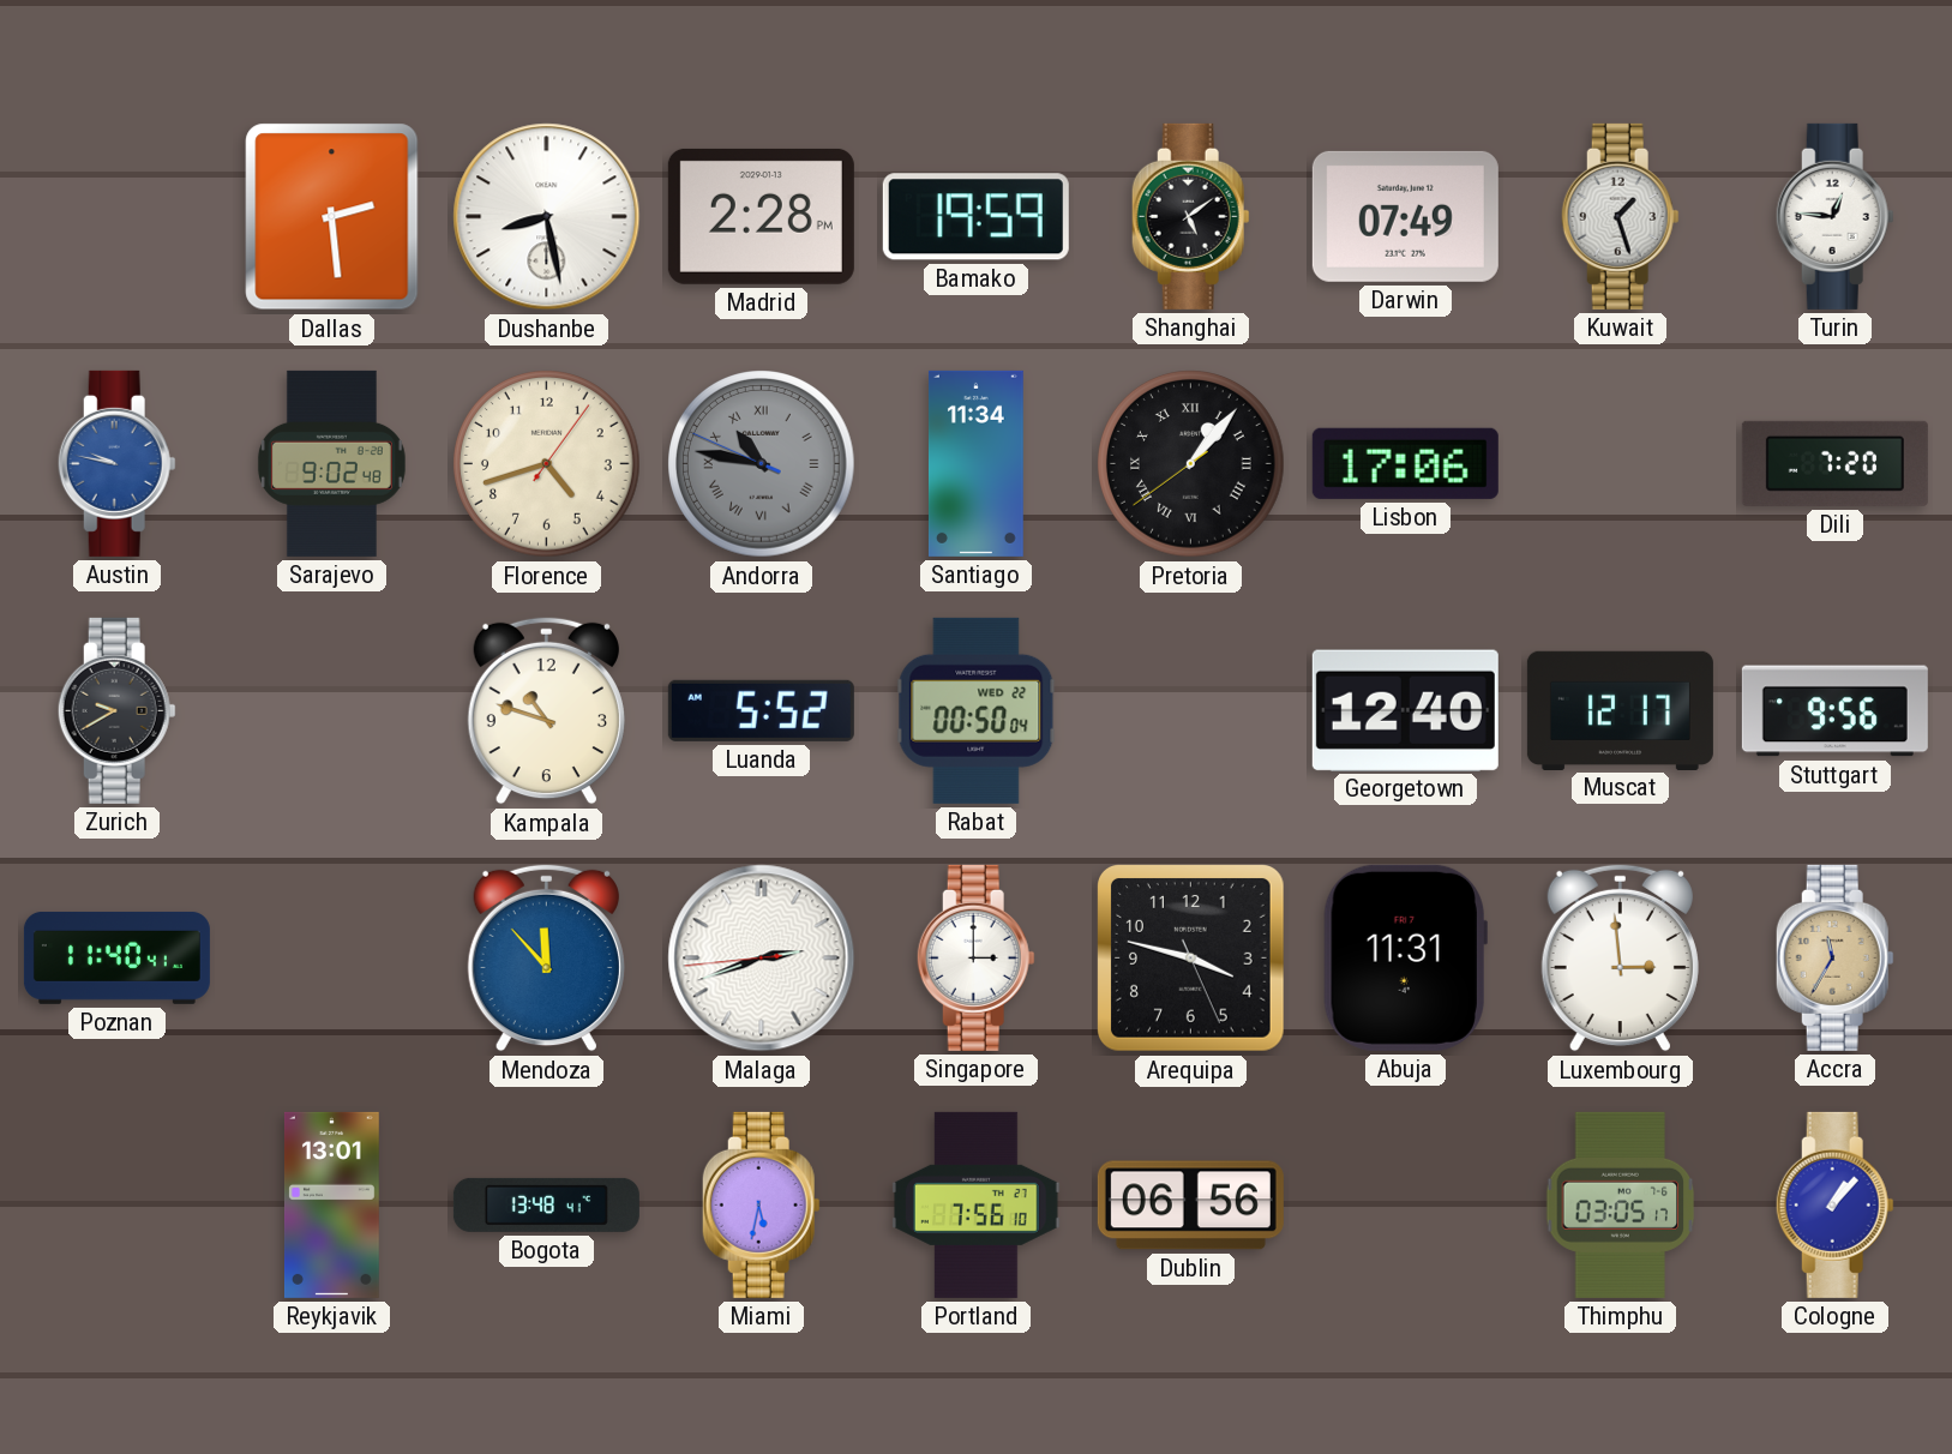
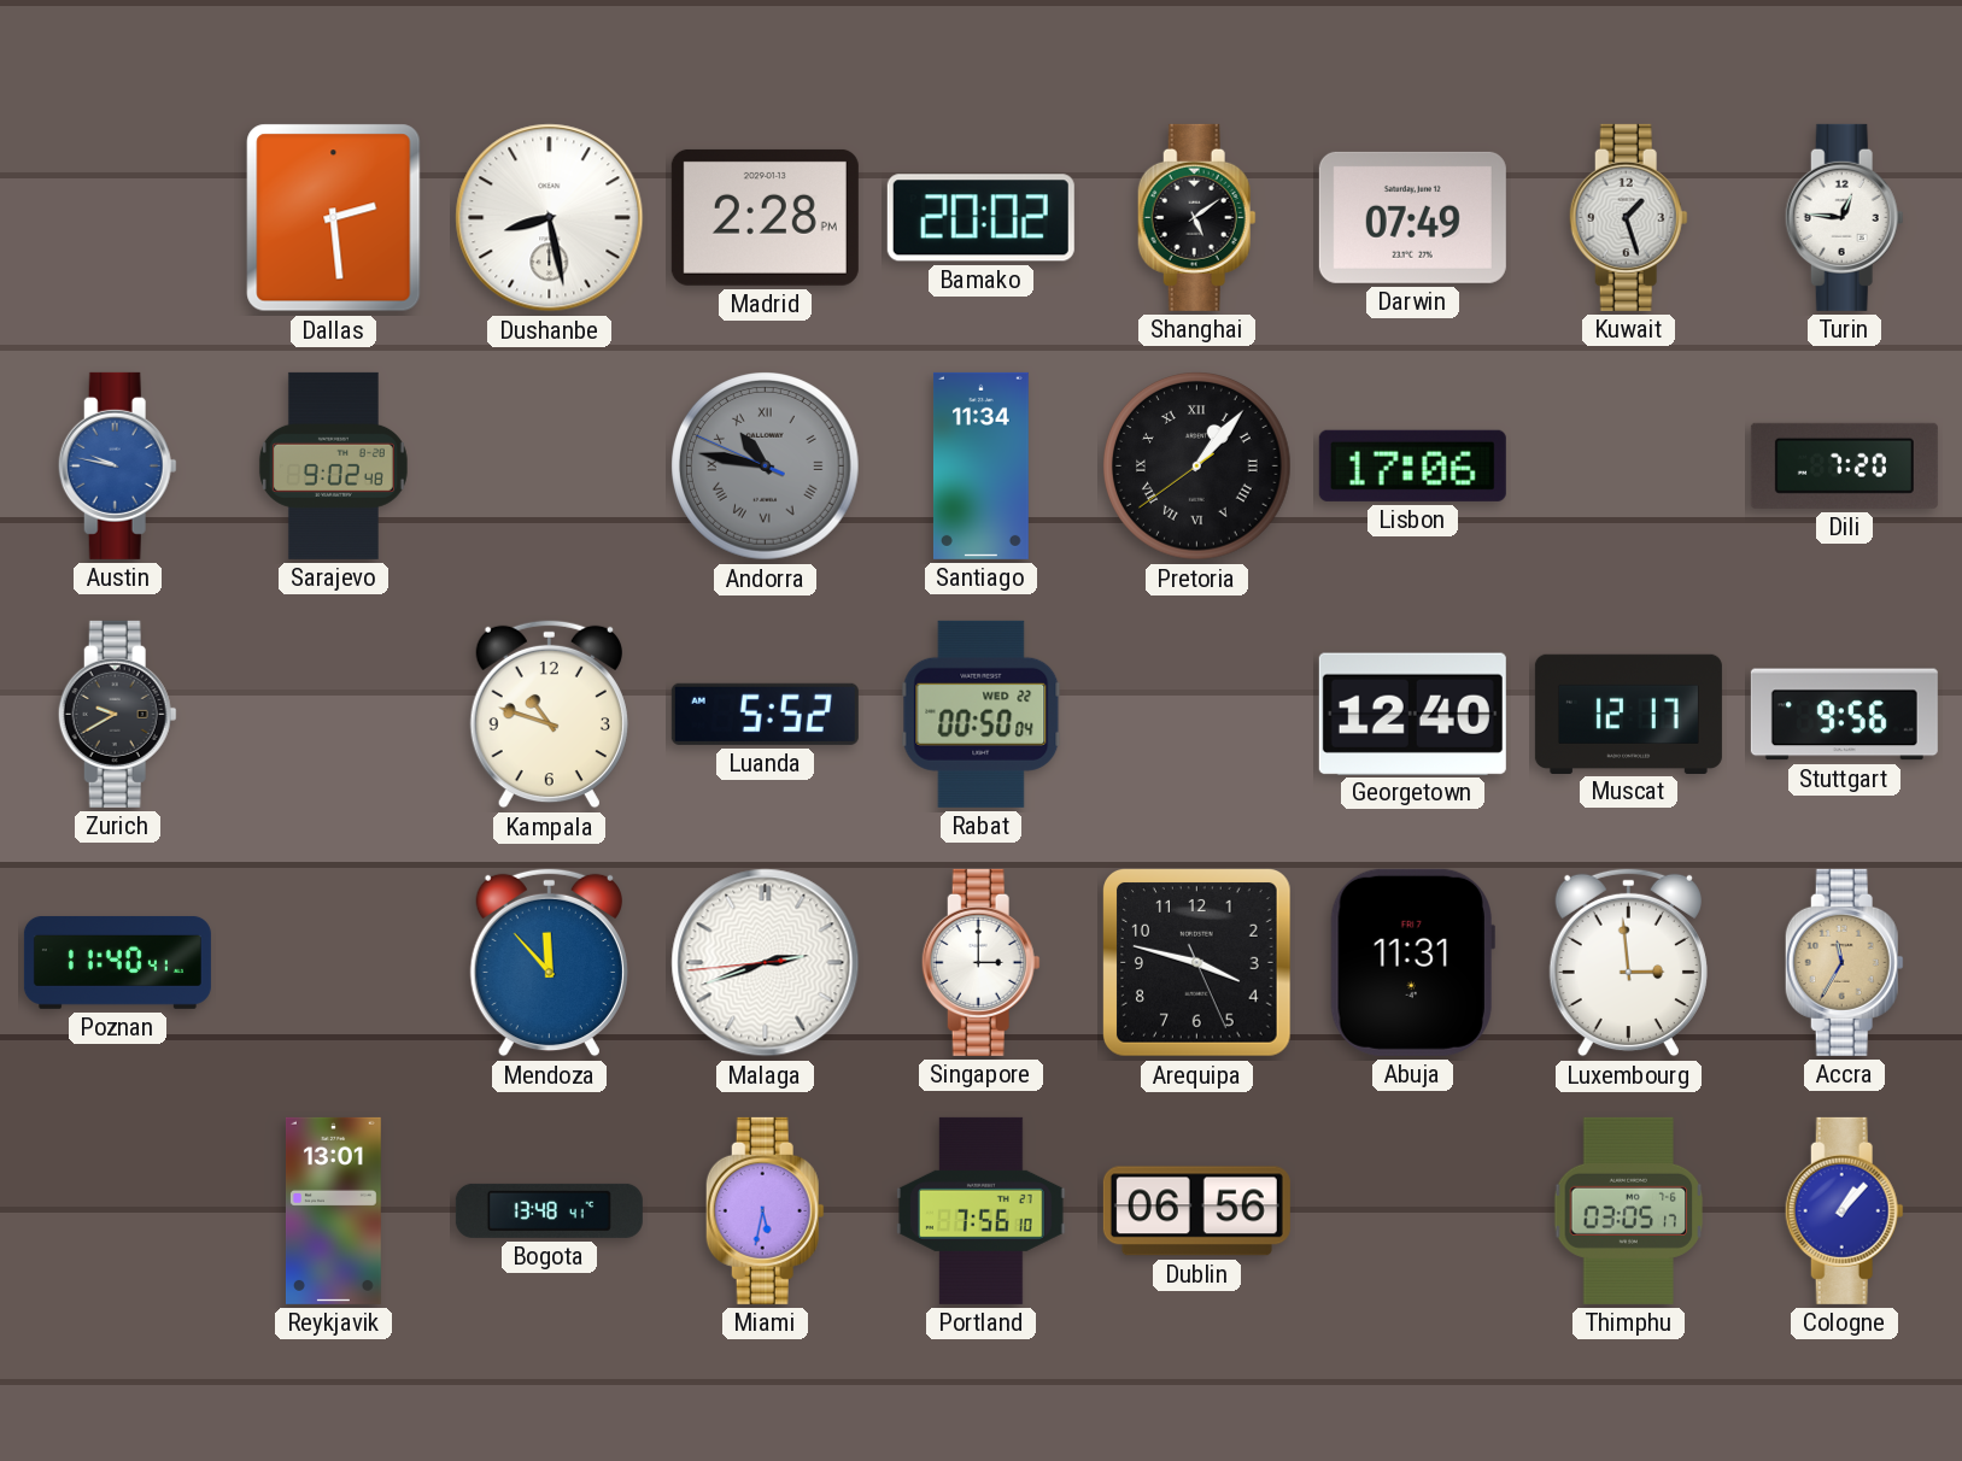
Bamako: 19:59 -> 20:02
Florence: 4:42 -> none
